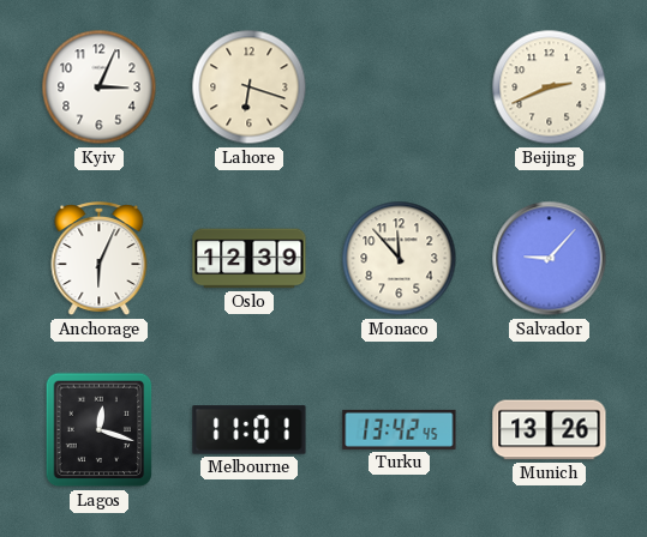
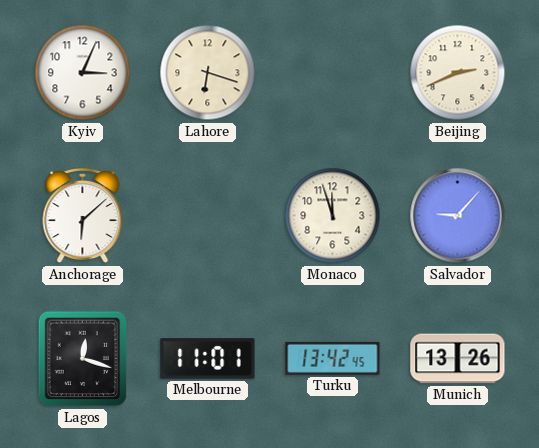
Anchorage: 6:04 -> 6:08
Oslo: 12:39 -> none
Monaco: 11:53 -> 11:57
